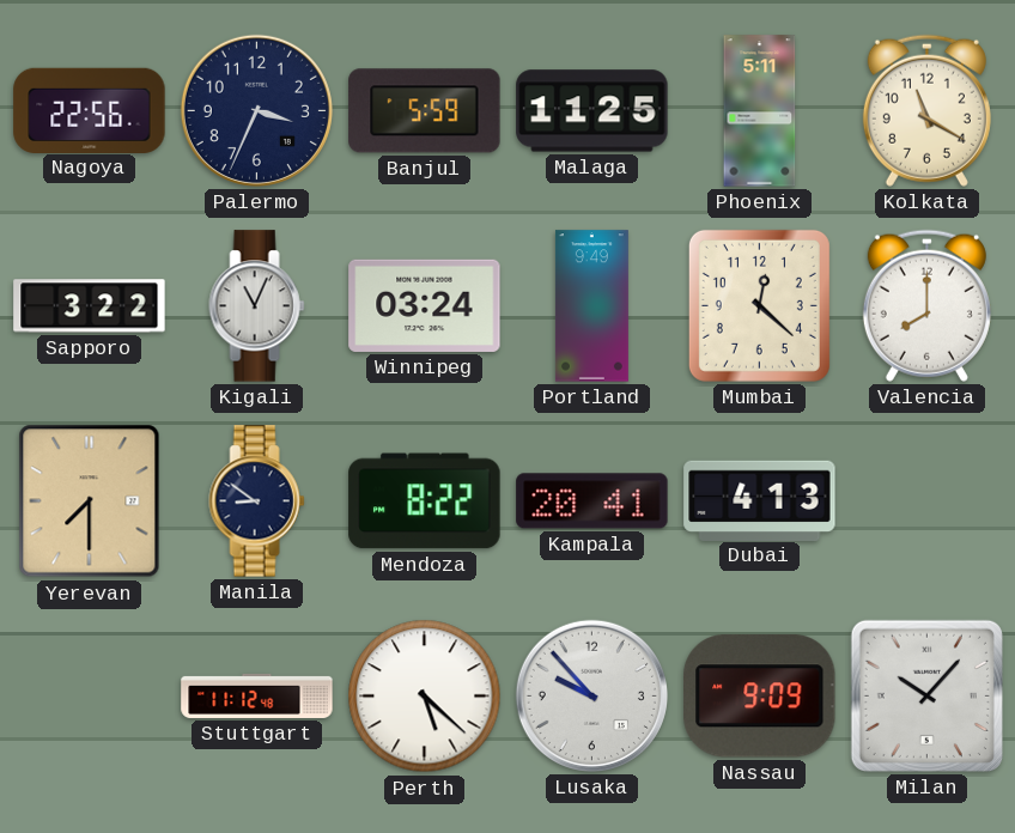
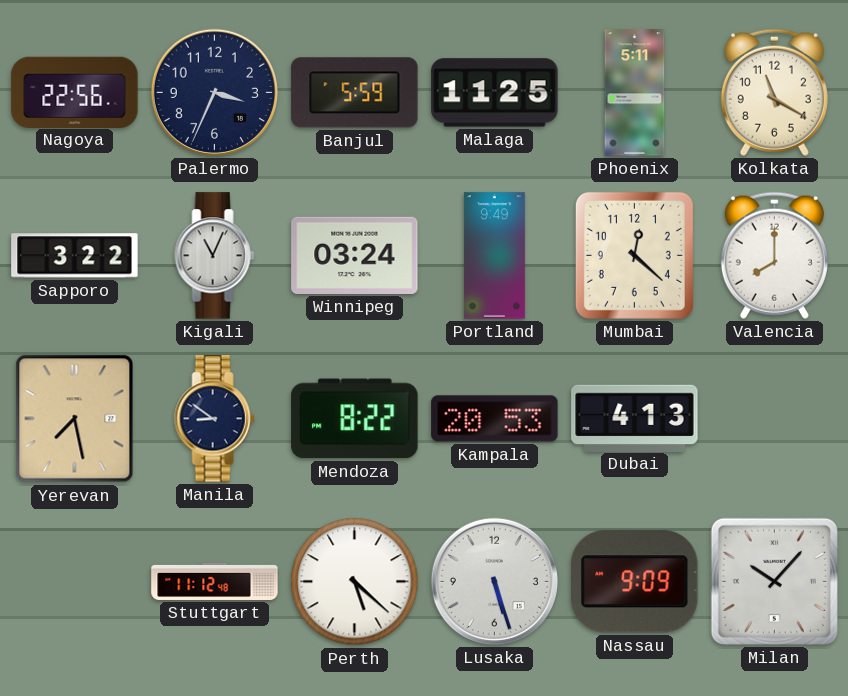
Yerevan: 7:30 -> 7:28
Kampala: 20:41 -> 20:53
Lusaka: 9:53 -> 5:27
